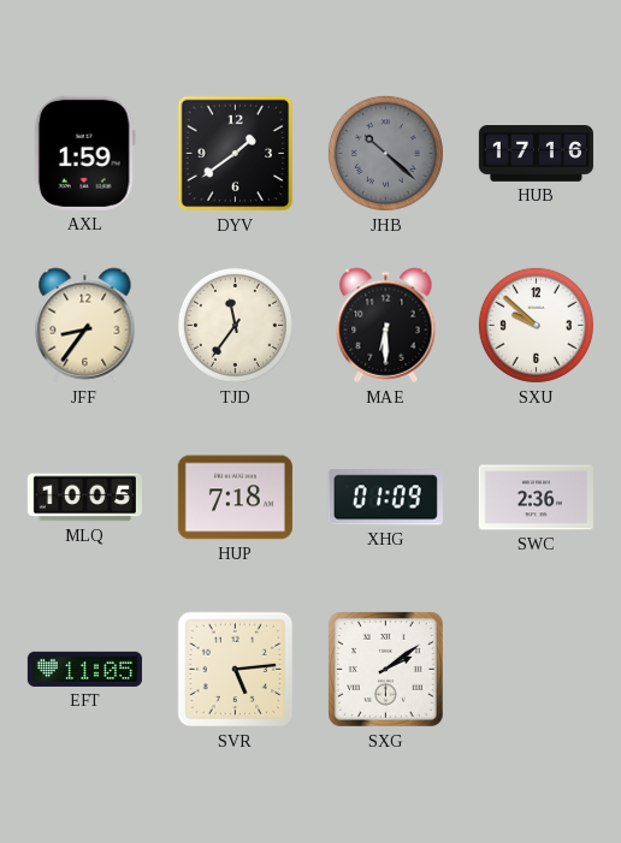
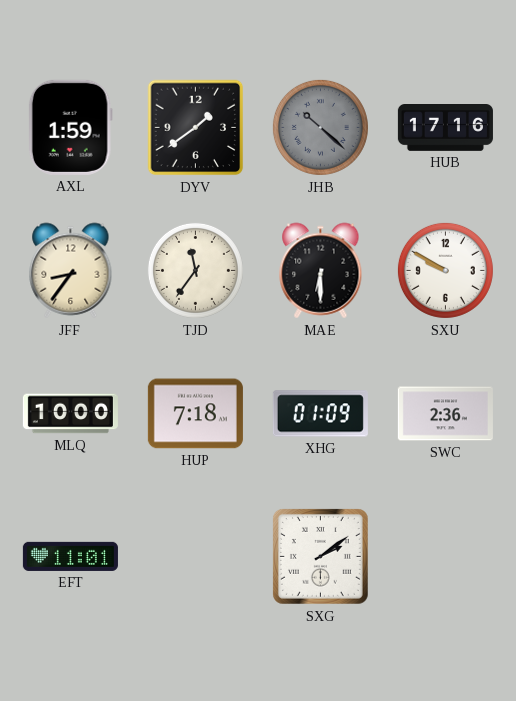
SXU: 9:52 -> 9:50
MLQ: 10:05 -> 10:00
EFT: 11:05 -> 11:01
SVR: 5:14 -> none
